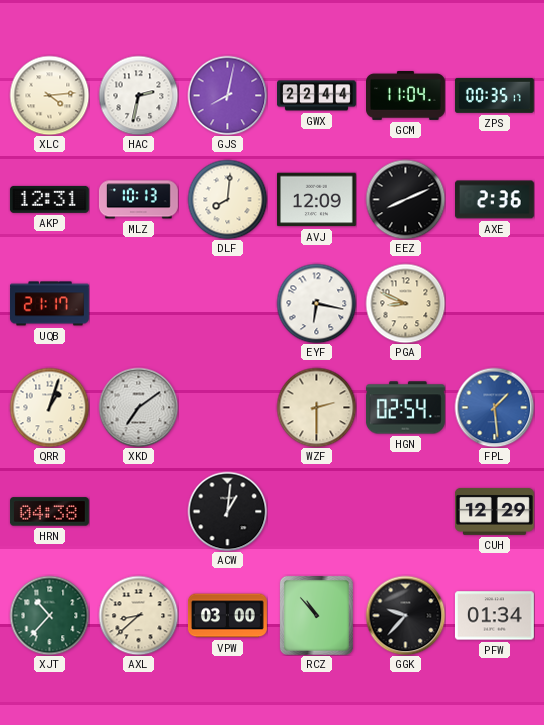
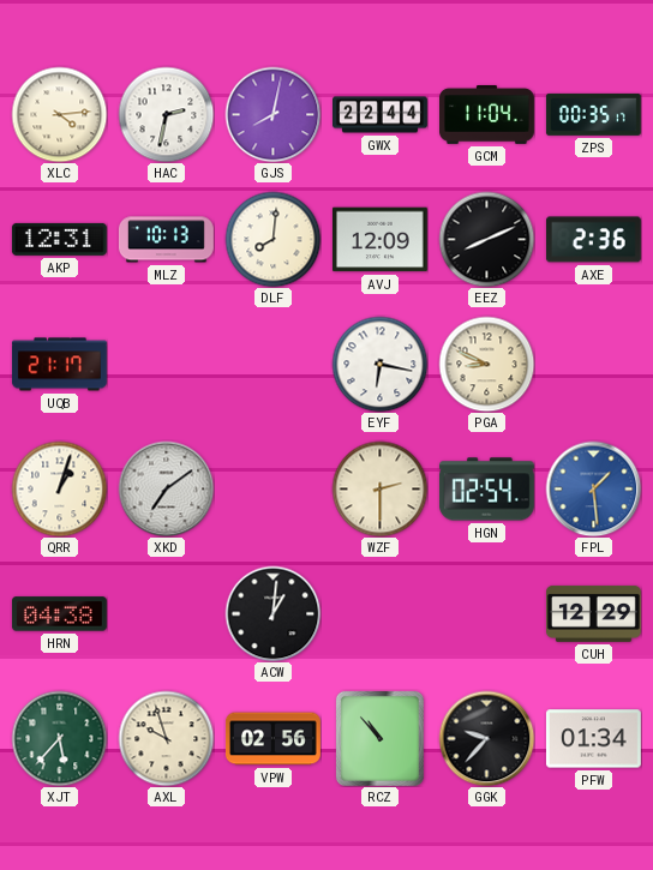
XJT: 10:37 -> 5:37
AXL: 8:38 -> 9:57
VPW: 03:00 -> 02:56
